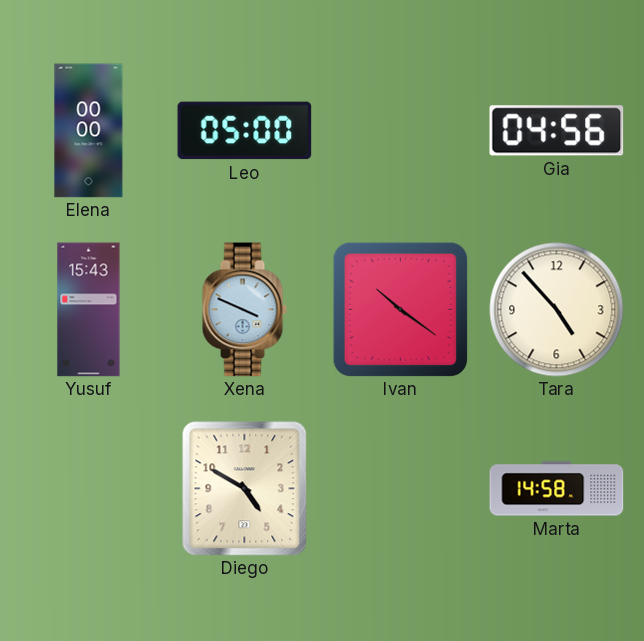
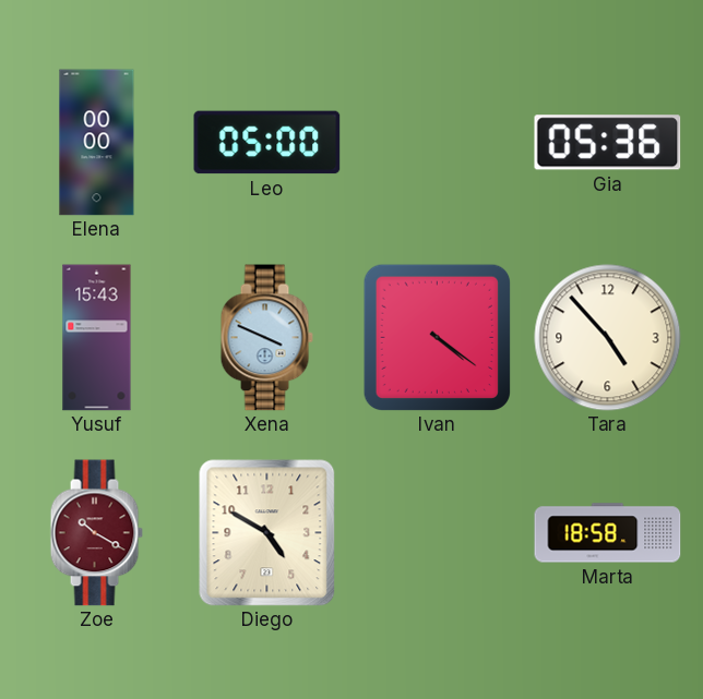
Gia: 04:56 -> 05:36
Ivan: 10:21 -> 4:21
Zoe: none -> 10:20
Marta: 14:58 -> 18:58
